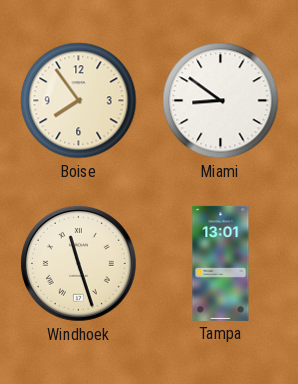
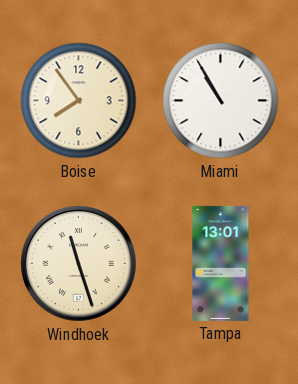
Miami: 8:51 -> 10:55
